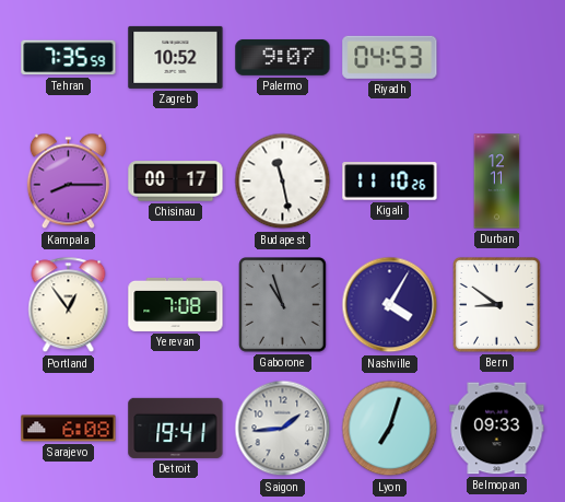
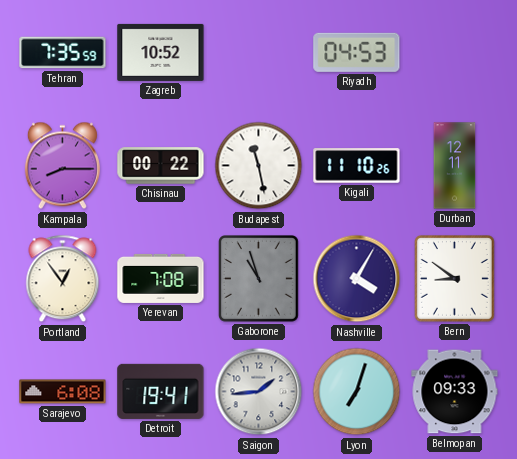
Palermo: 9:07 -> none
Chisinau: 00:17 -> 00:22
